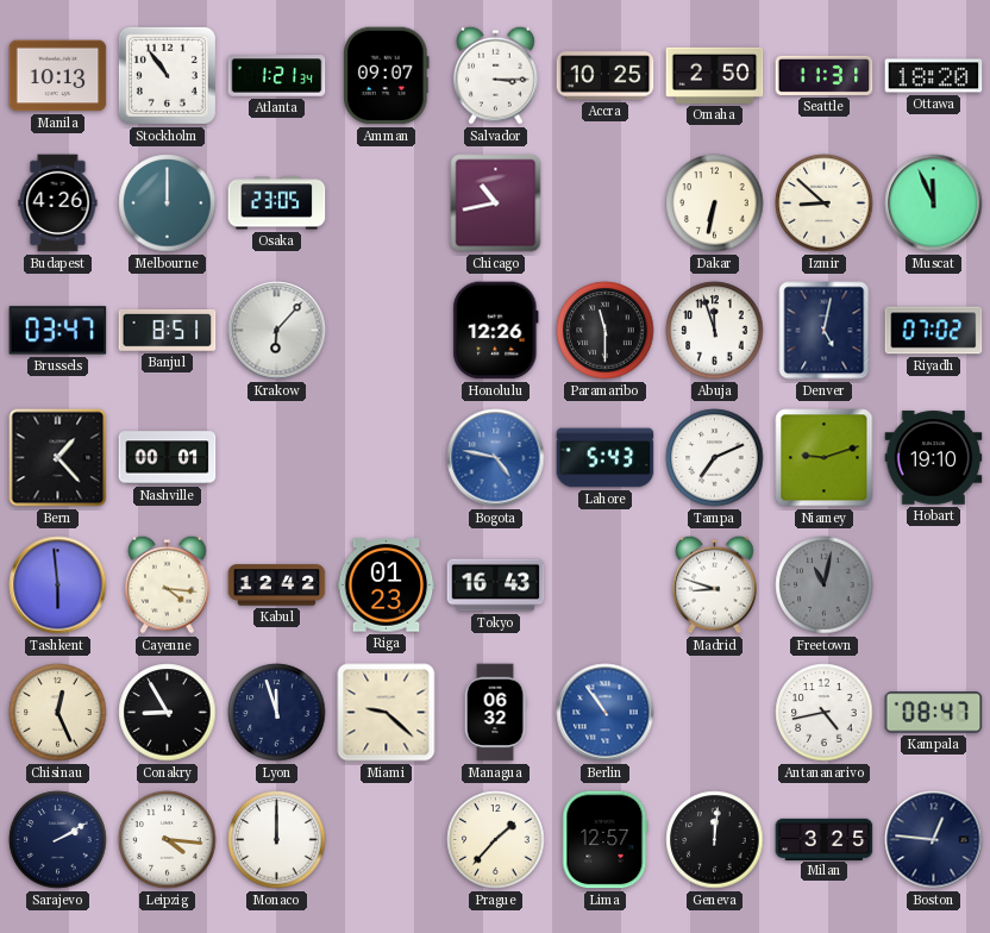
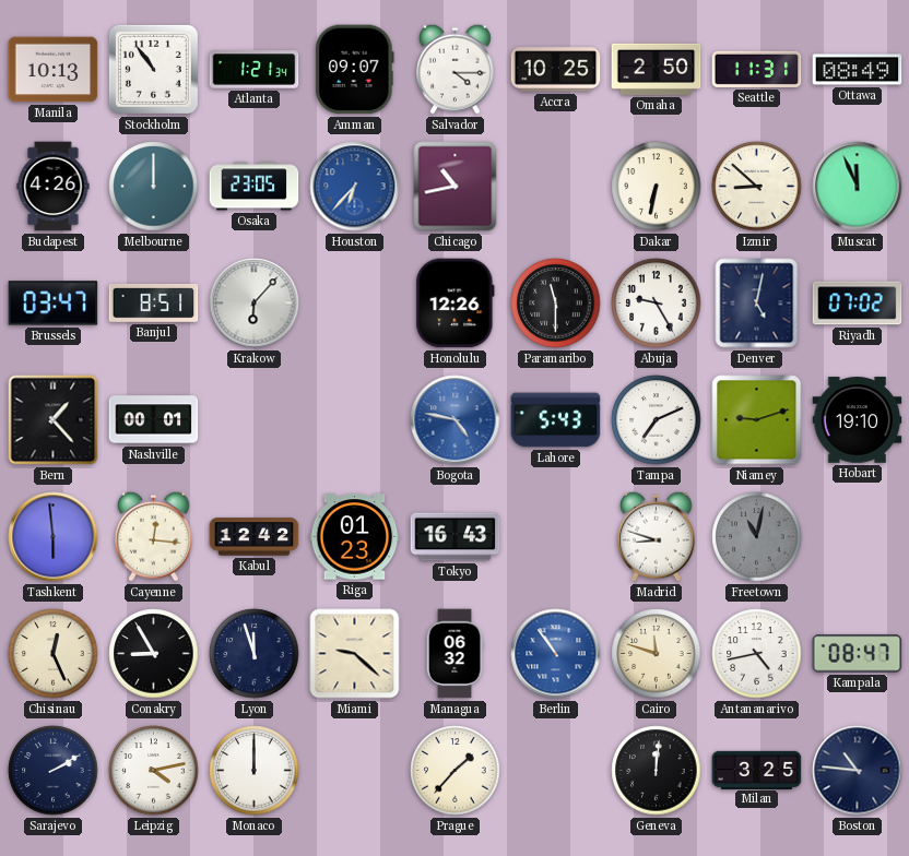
Salvador: 3:15 -> 4:15
Ottawa: 18:20 -> 08:49
Houston: none -> 6:37
Abuja: 11:57 -> 9:25
Cayenne: 4:16 -> 12:16
Cairo: none -> 11:48
Leipzig: 4:16 -> 4:13
Lima: 12:57 -> none
Boston: 12:46 -> 10:46
